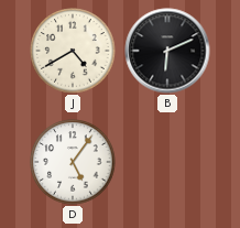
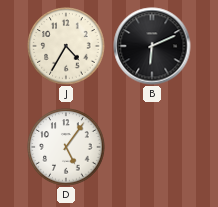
J: 4:40 -> 4:35
